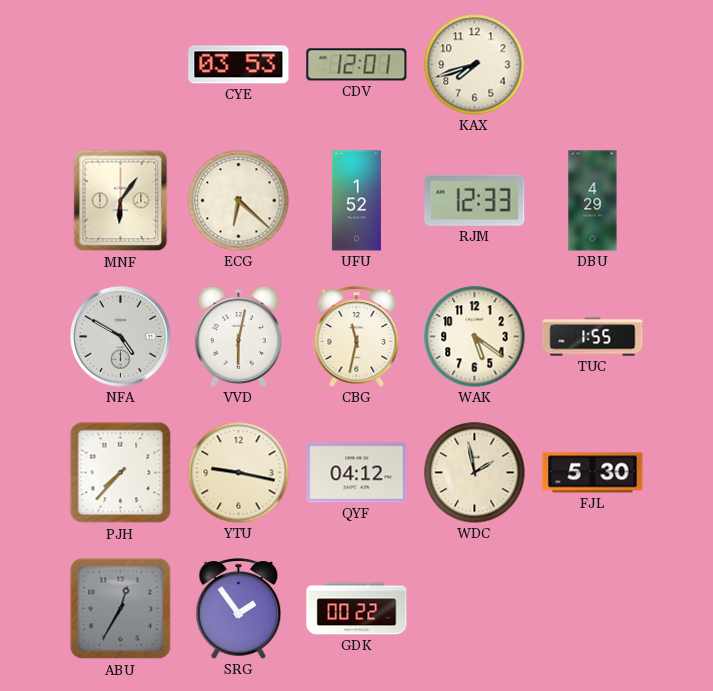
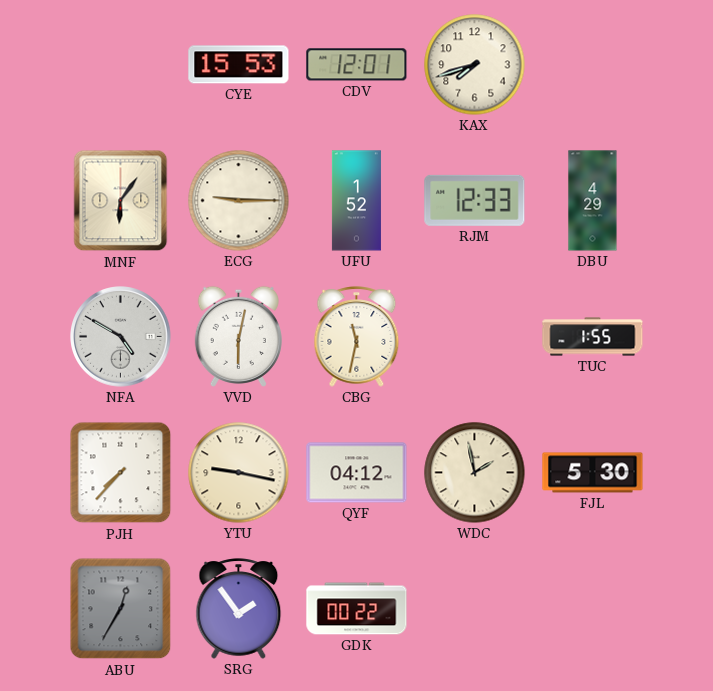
CYE: 03:53 -> 15:53
ECG: 6:22 -> 9:15
WAK: 5:21 -> none
